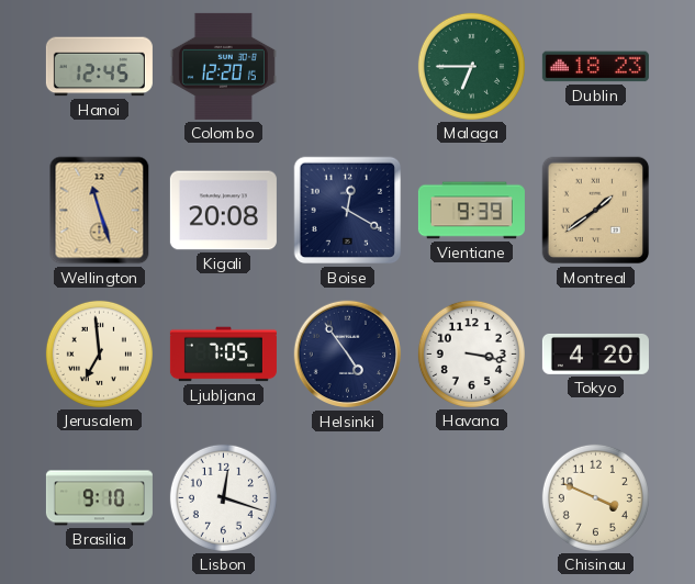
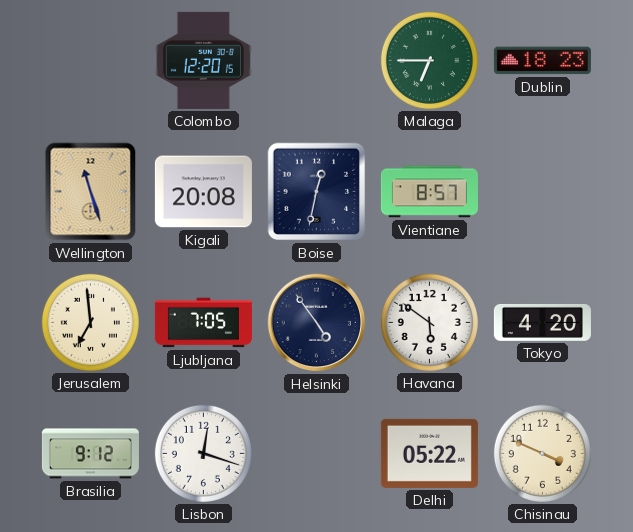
Hanoi: 12:45 -> none
Boise: 12:20 -> 12:32
Vientiane: 9:39 -> 8:57
Montreal: 1:39 -> none
Havana: 3:17 -> 5:51
Brasilia: 9:10 -> 9:12
Delhi: none -> 05:22
